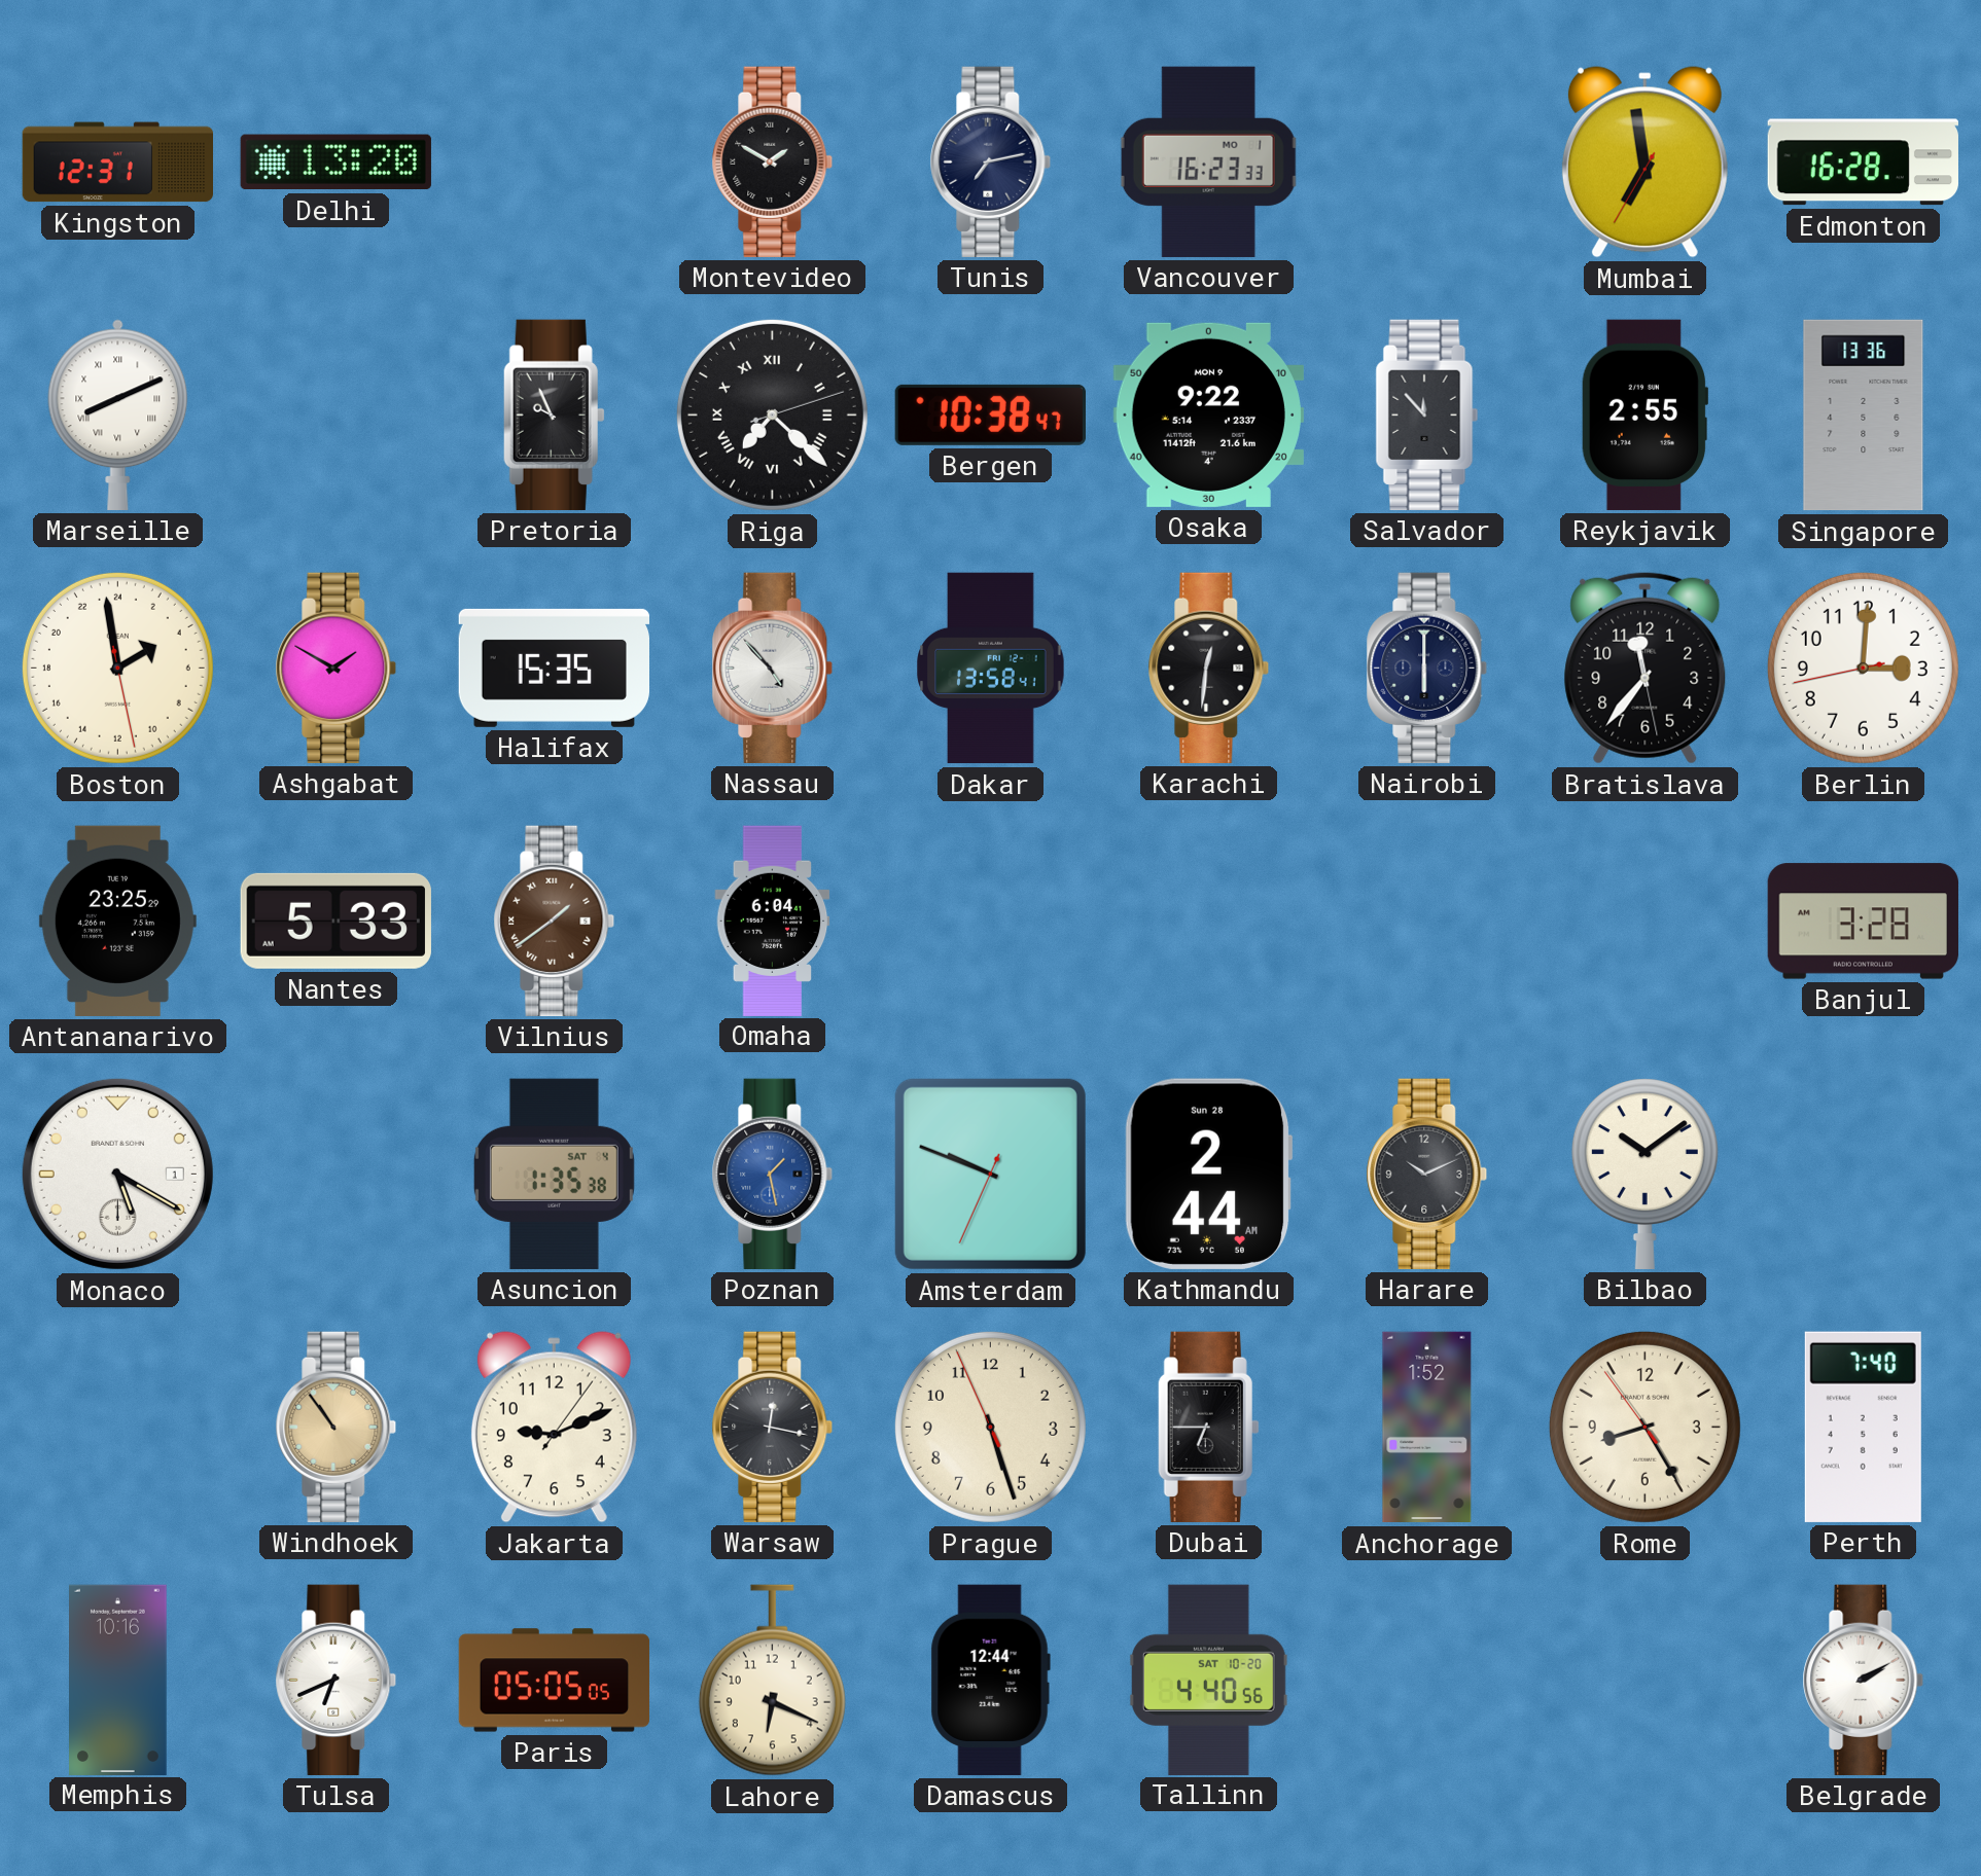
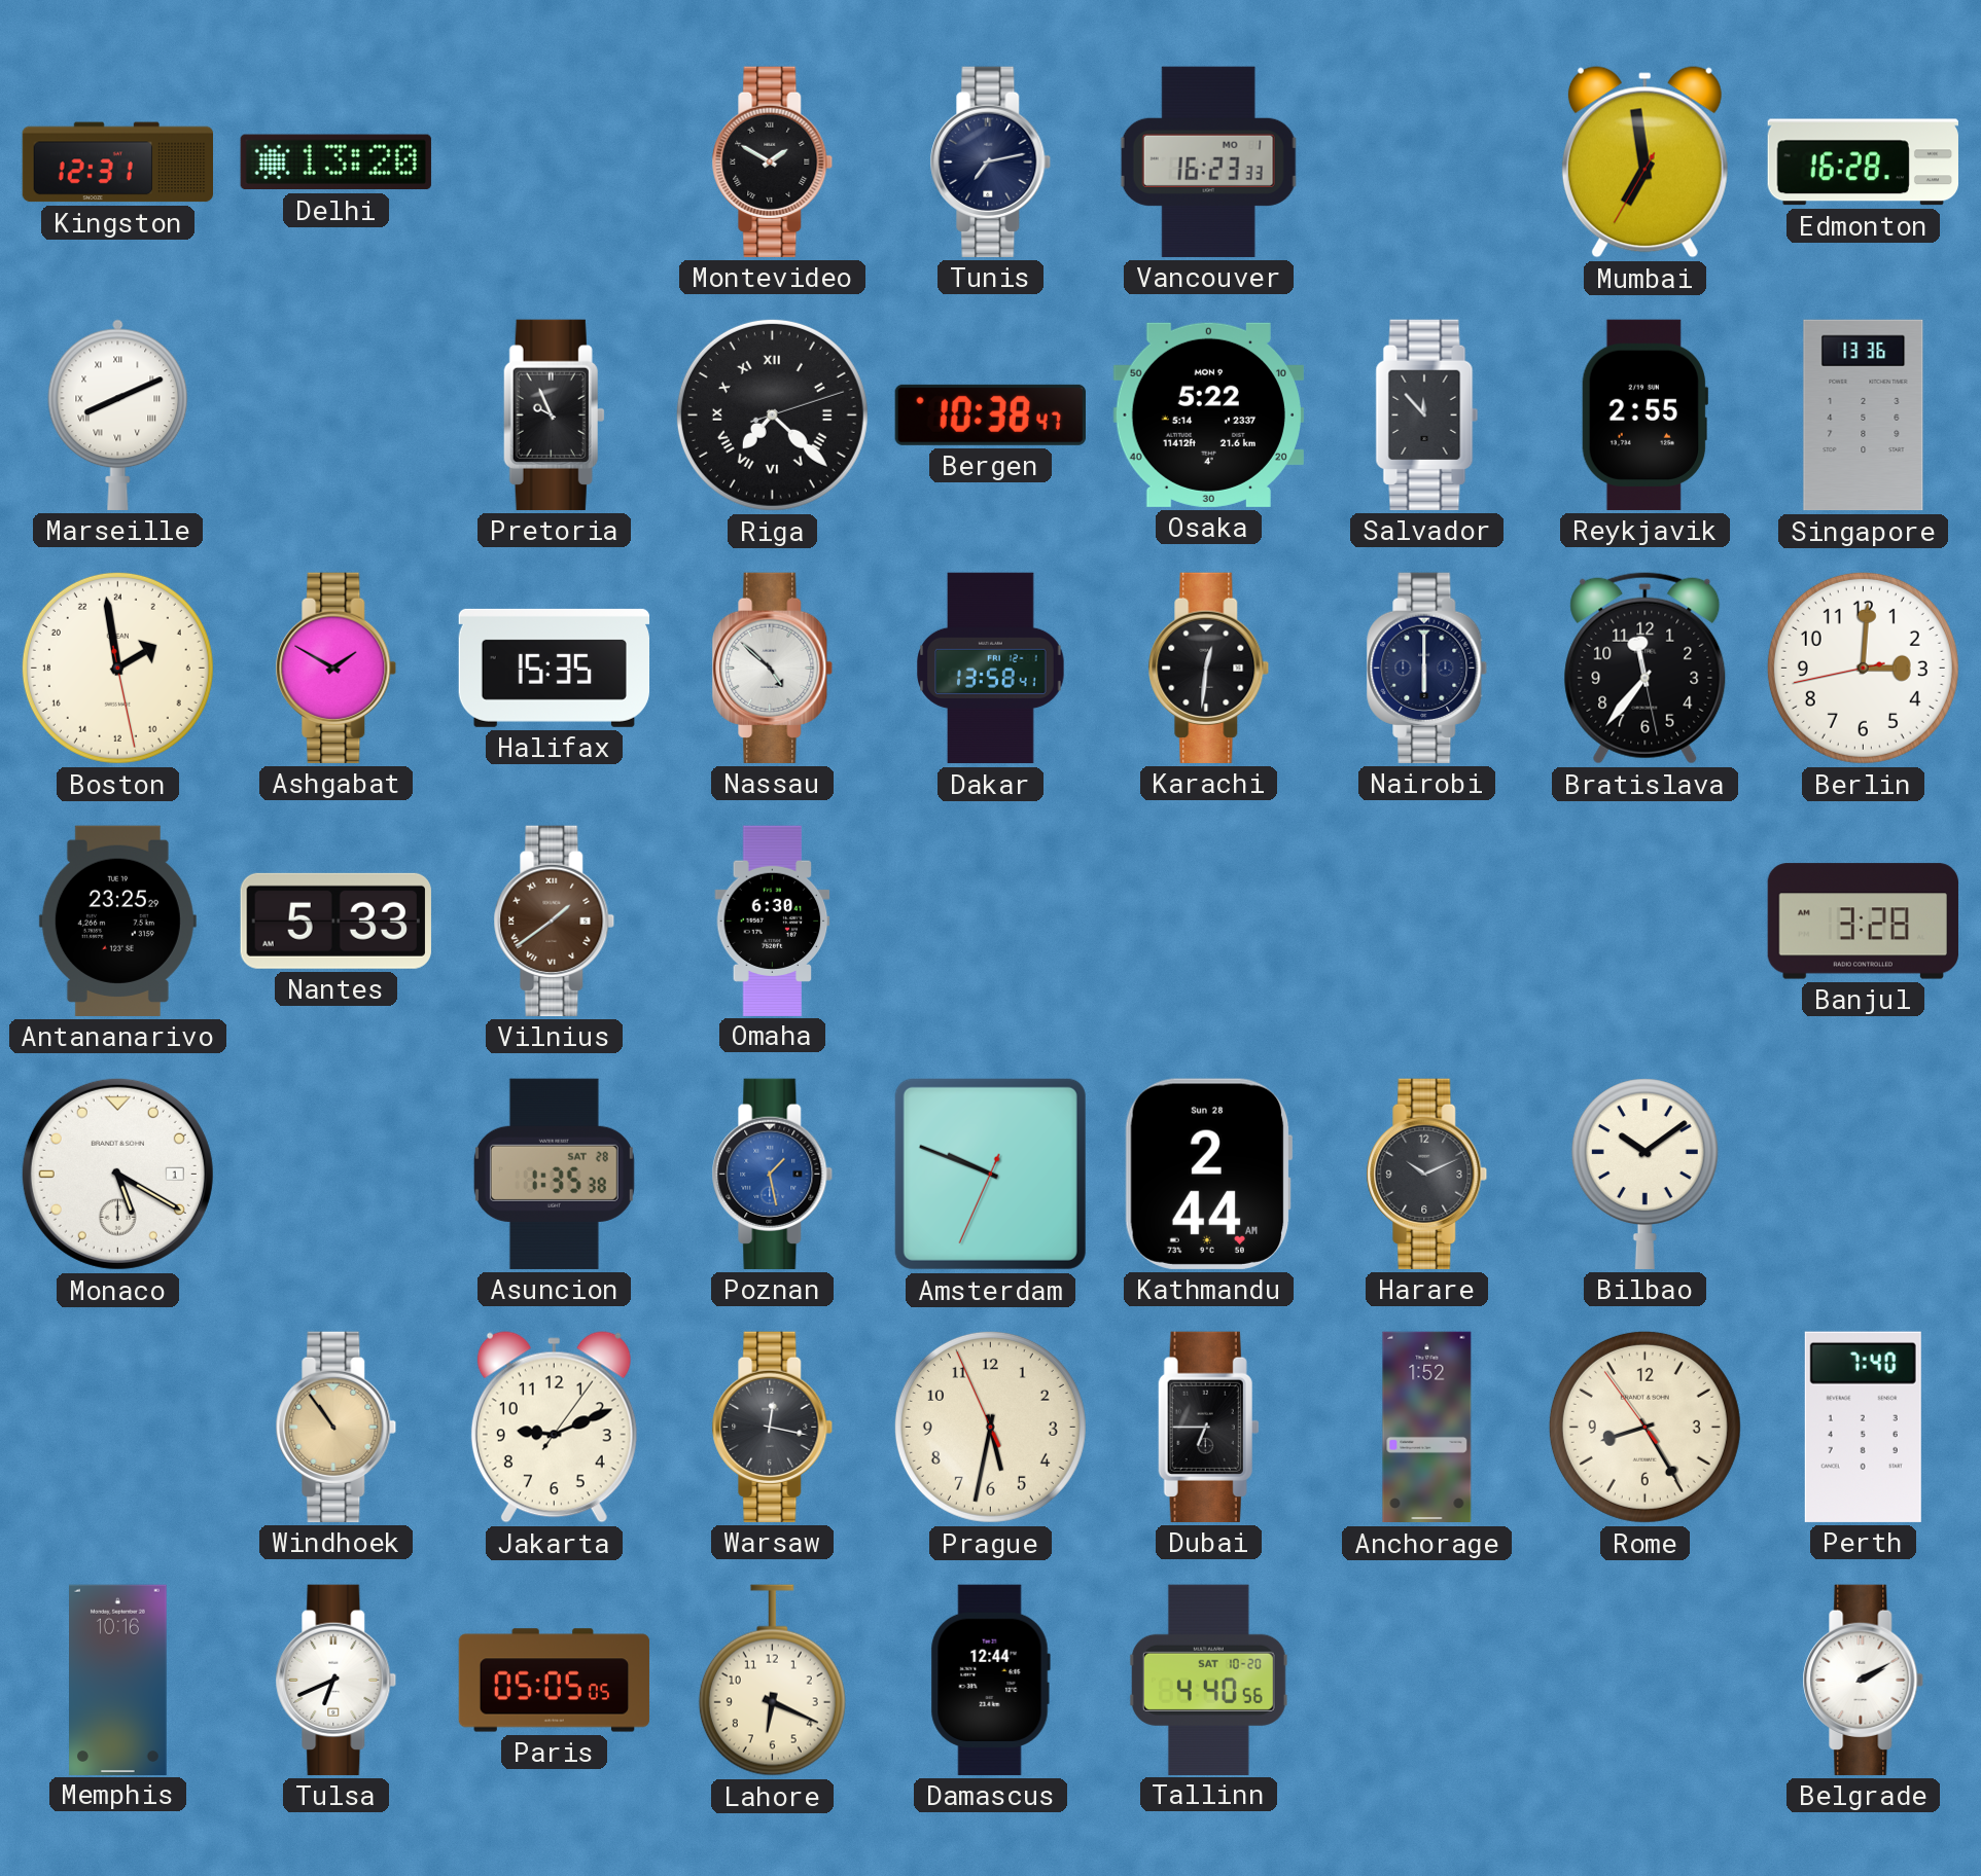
Osaka: 9:22 -> 5:22
Nassau: 4:53 -> 4:52
Omaha: 6:04 -> 6:30
Asuncion date: SAT 4 -> SAT 28
Prague: 5:26 -> 5:31
